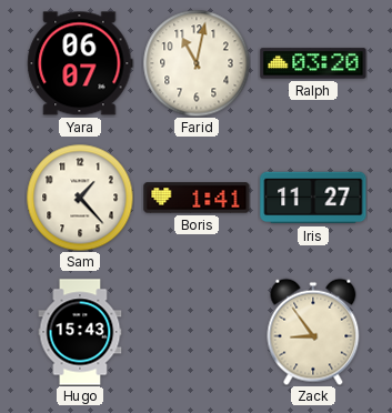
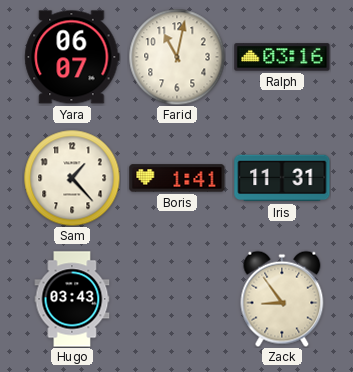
Ralph: 03:20 -> 03:16
Iris: 11:27 -> 11:31
Hugo: 15:43 -> 03:43
